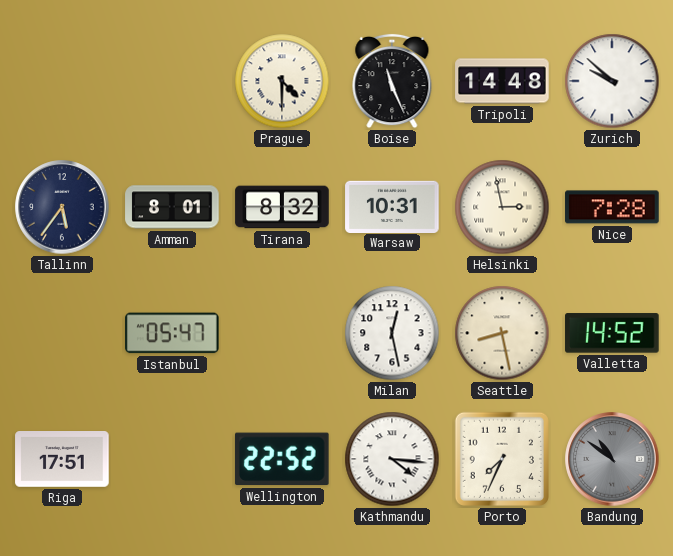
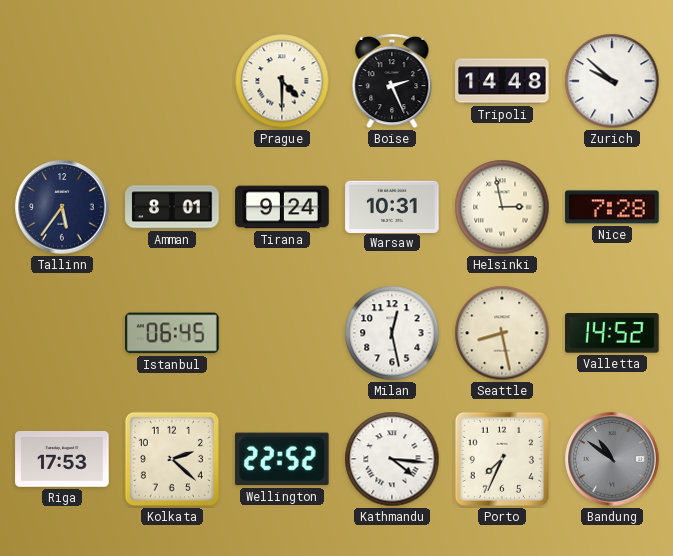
Boise: 11:26 -> 2:26
Tirana: 8:32 -> 9:24
Istanbul: 05:47 -> 06:45
Riga: 17:51 -> 17:53
Kolkata: none -> 2:22
